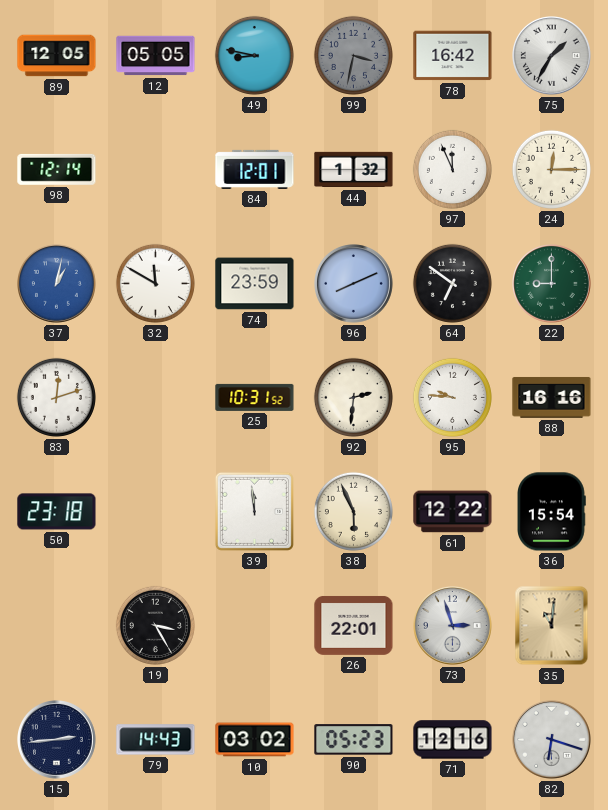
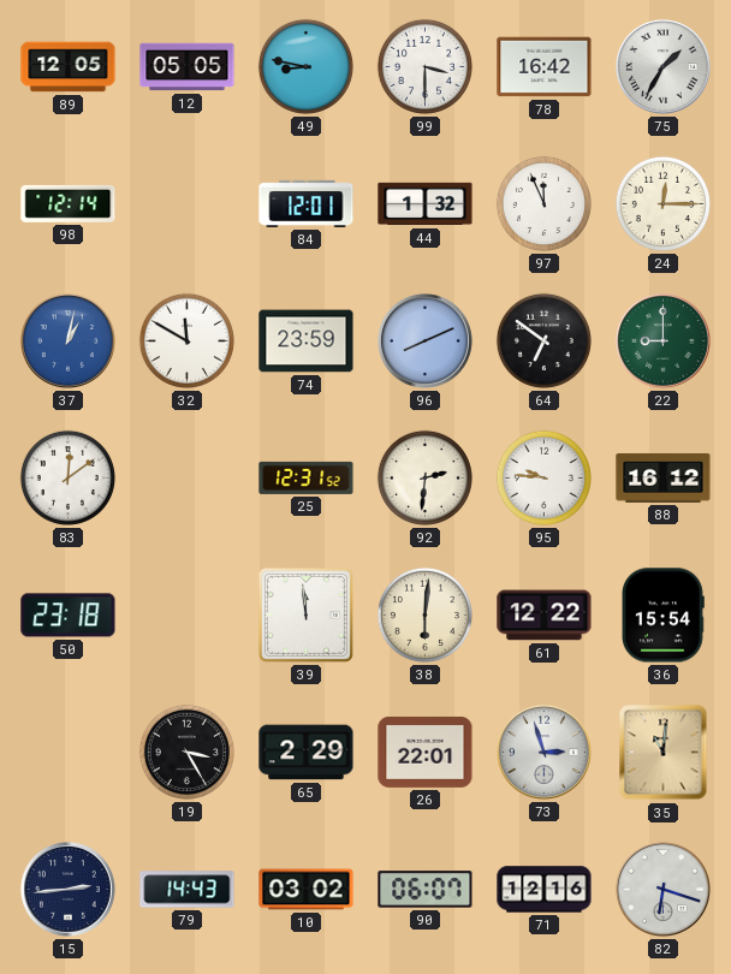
99: 3:32 -> 3:30
99 dial: grey -> white
83: 12:12 -> 12:09
25: 10:31 -> 12:31
88: 16:16 -> 16:12
38: 5:56 -> 6:01
65: none -> 2:29
90: 05:23 -> 06:07
